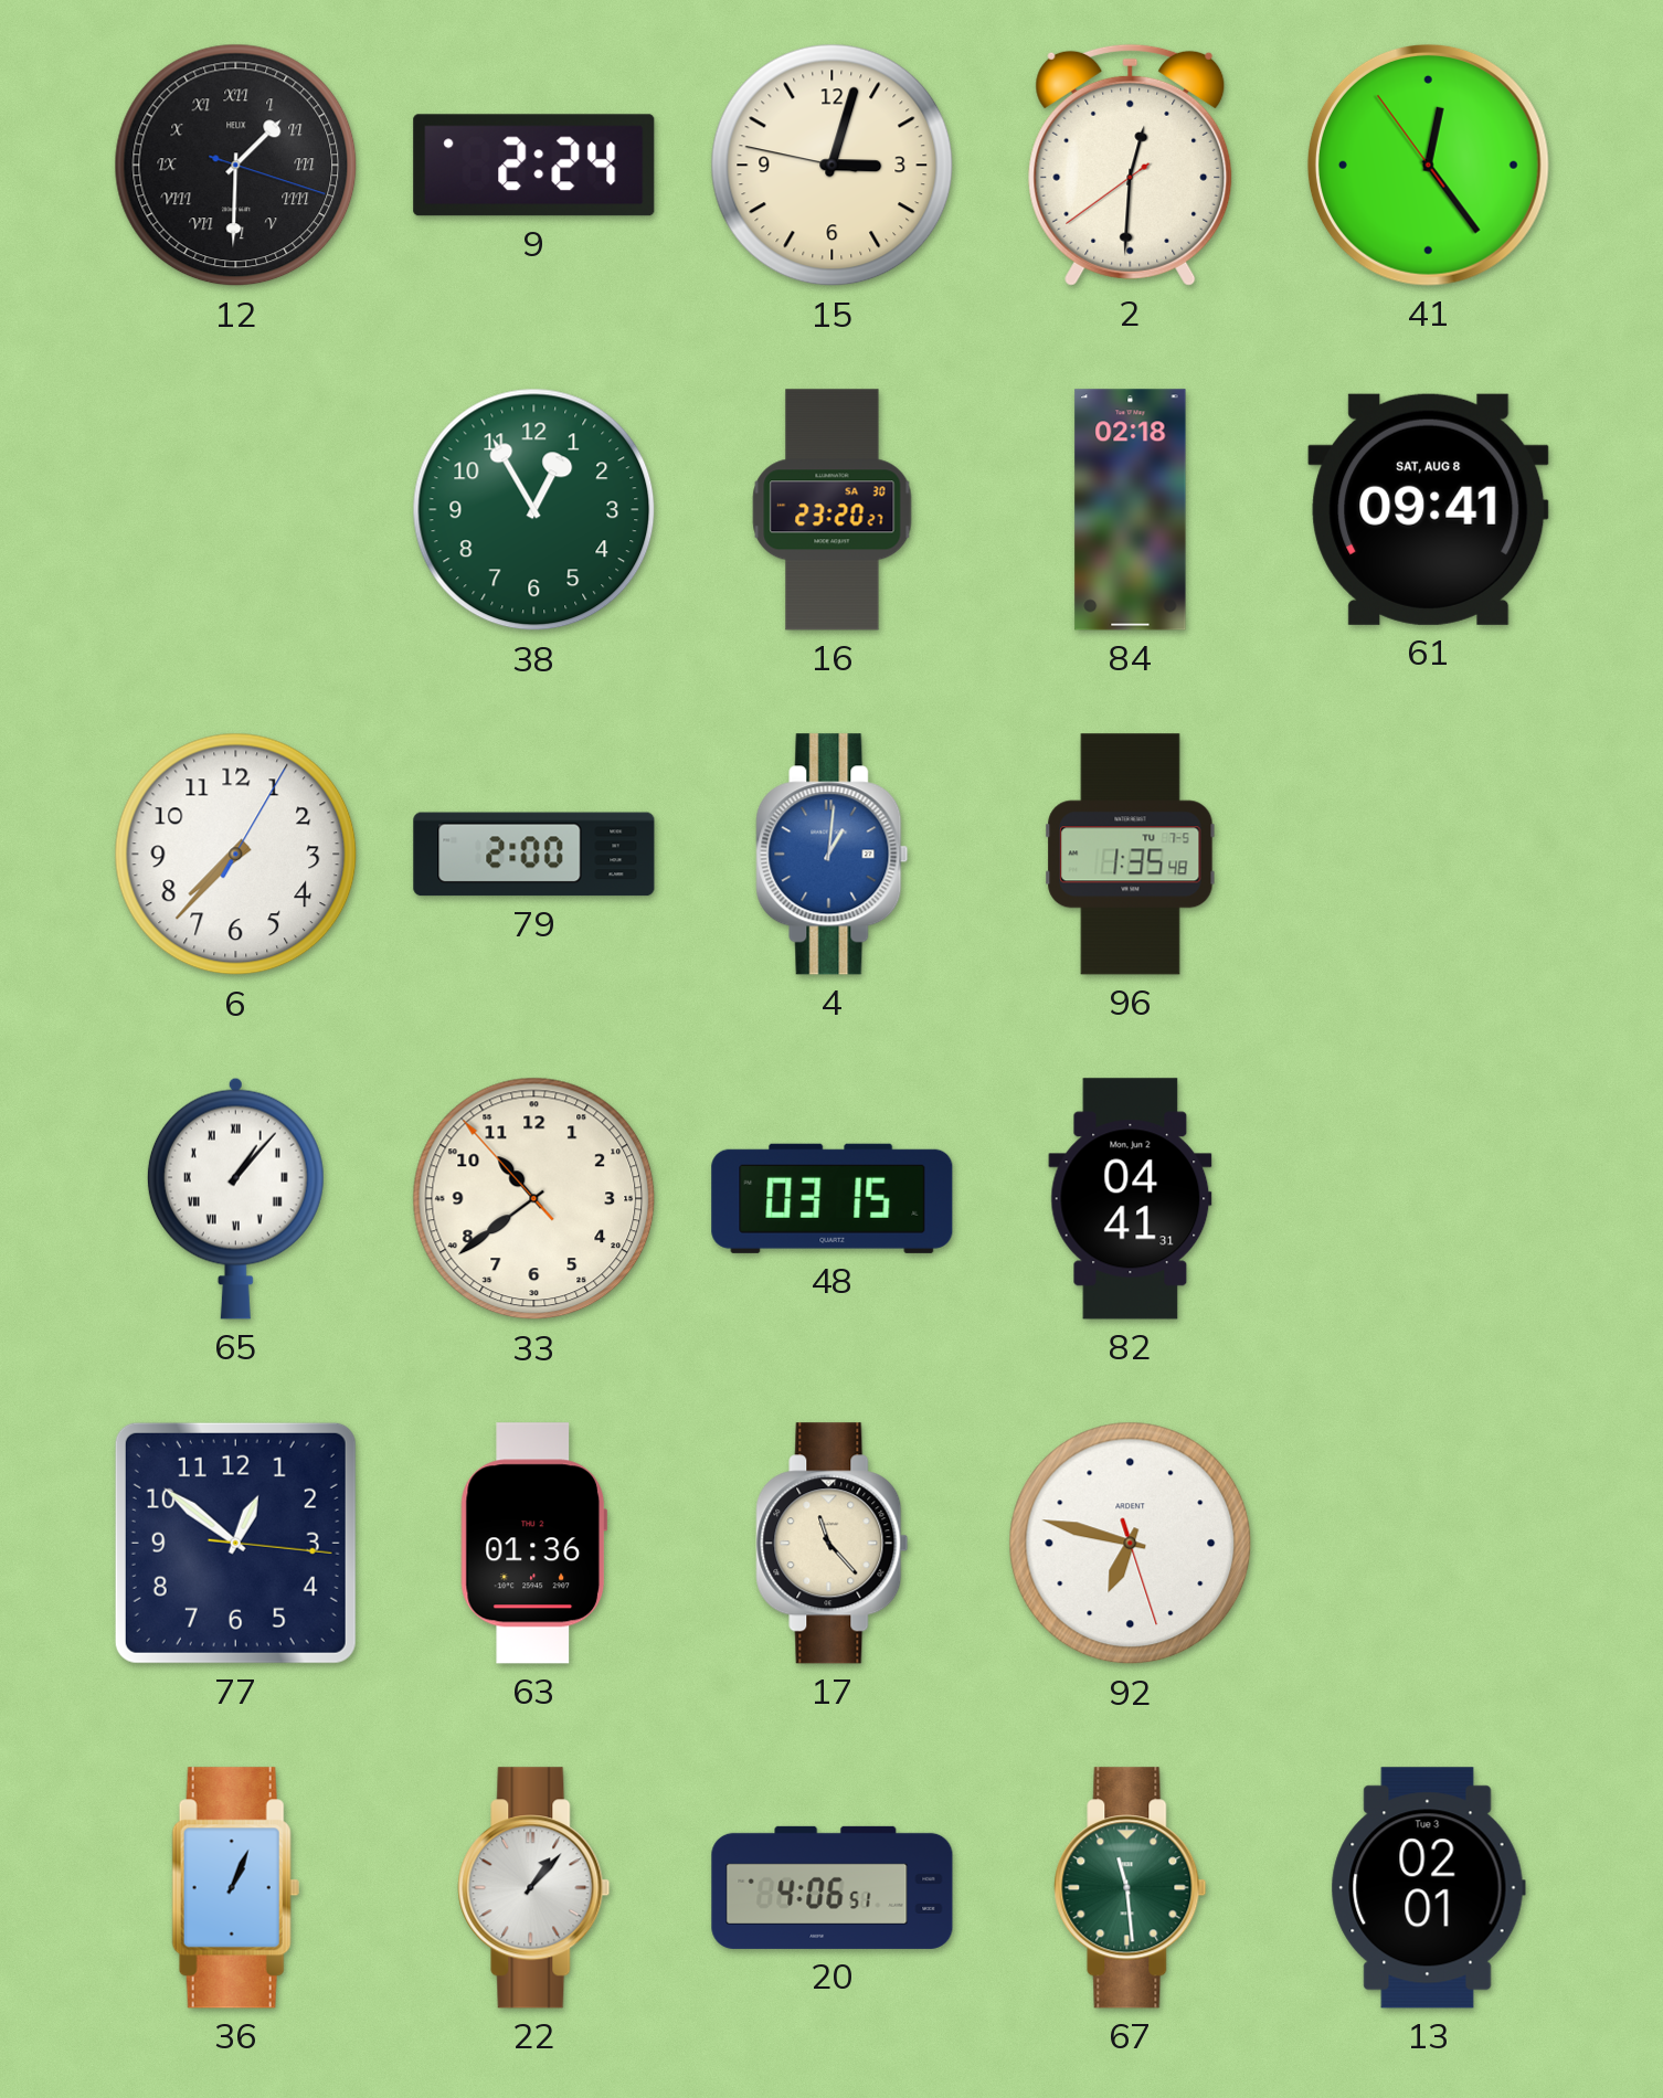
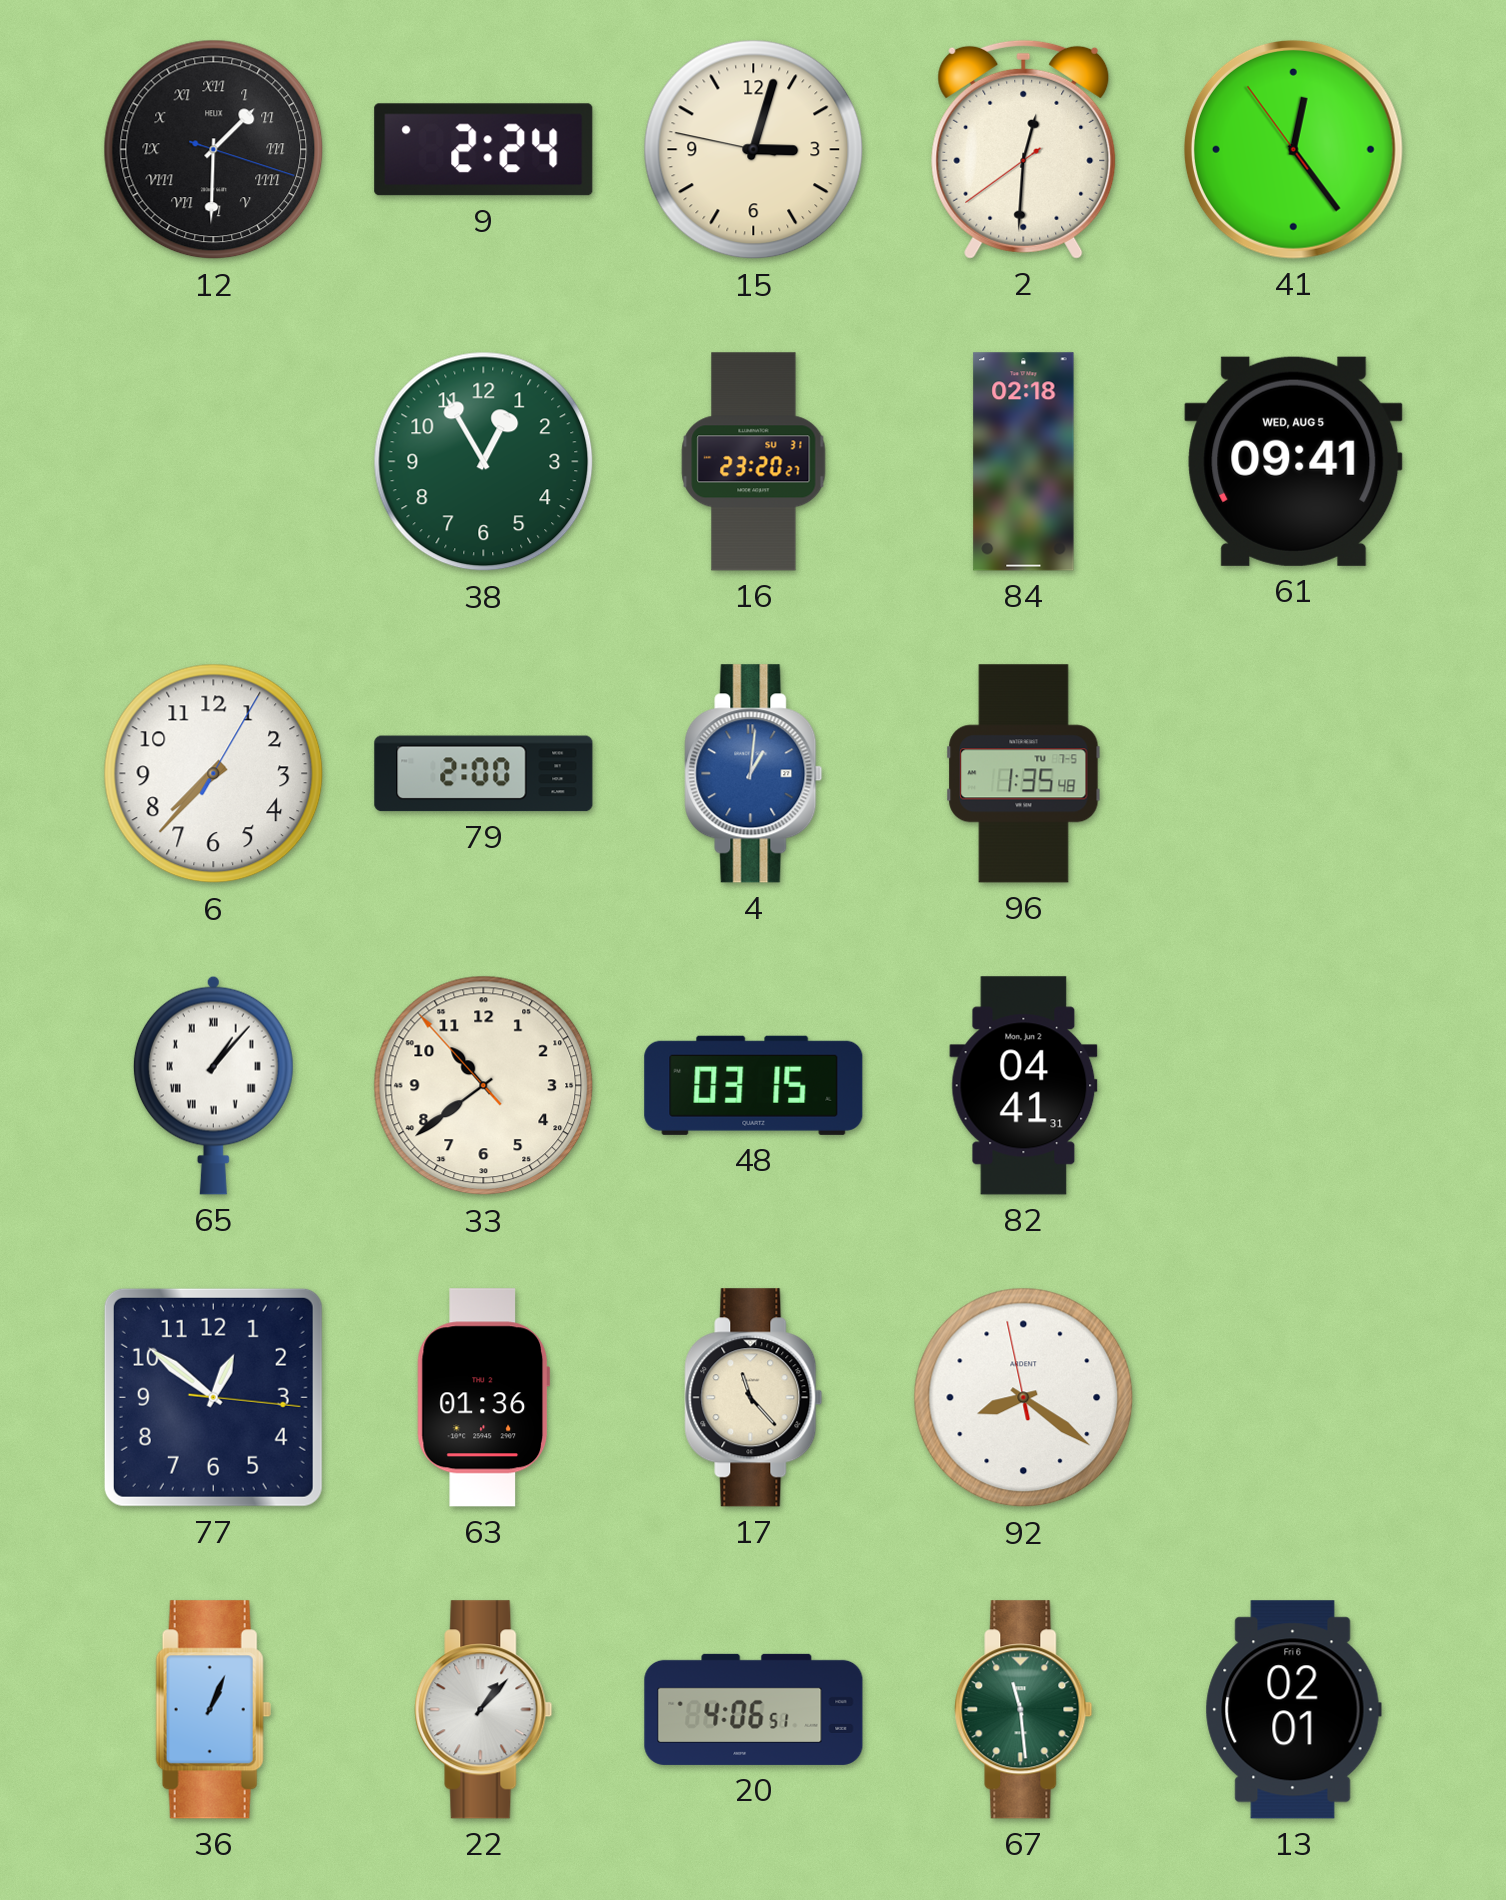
16 date: SA 30 -> SU 31
61 date: SAT, AUG 8 -> WED, AUG 5
92: 6:47 -> 8:20
13 date: Tue 3 -> Fri 6
